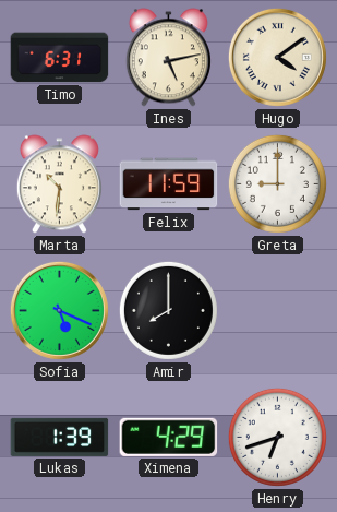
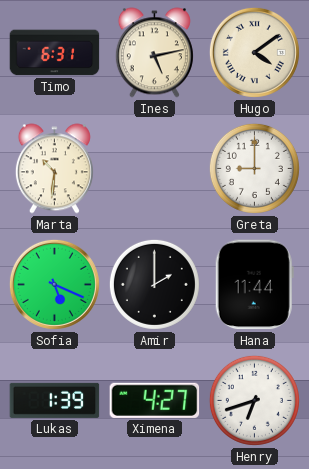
Felix: 11:59 -> none
Amir: 8:00 -> 2:00
Hana: none -> 11:44
Ximena: 4:29 -> 4:27
